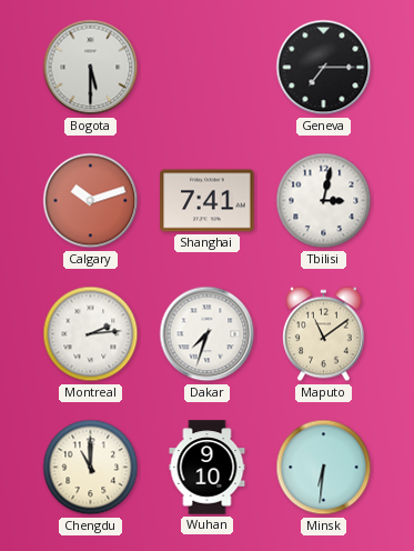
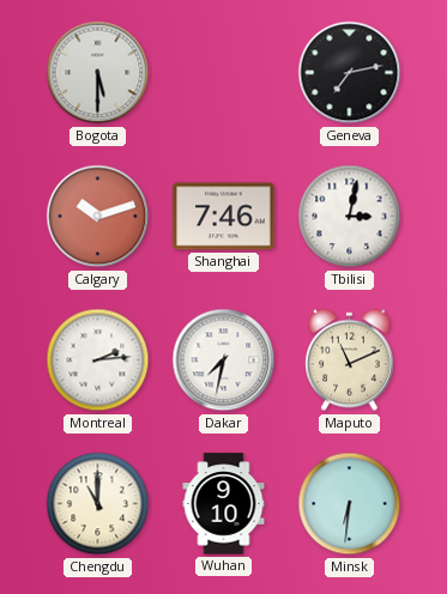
Geneva: 7:15 -> 7:13
Shanghai: 7:41 -> 7:46
Dakar: 7:33 -> 7:32
Maputo: 11:09 -> 11:11
